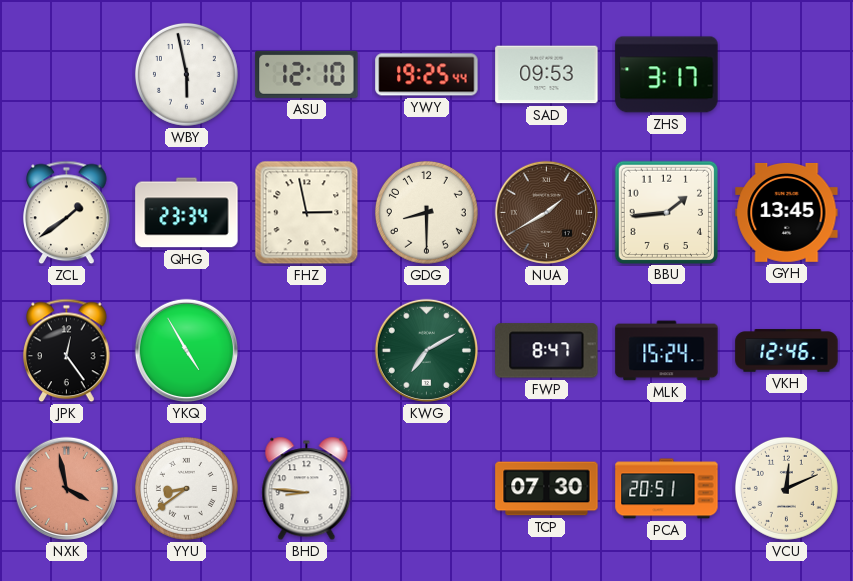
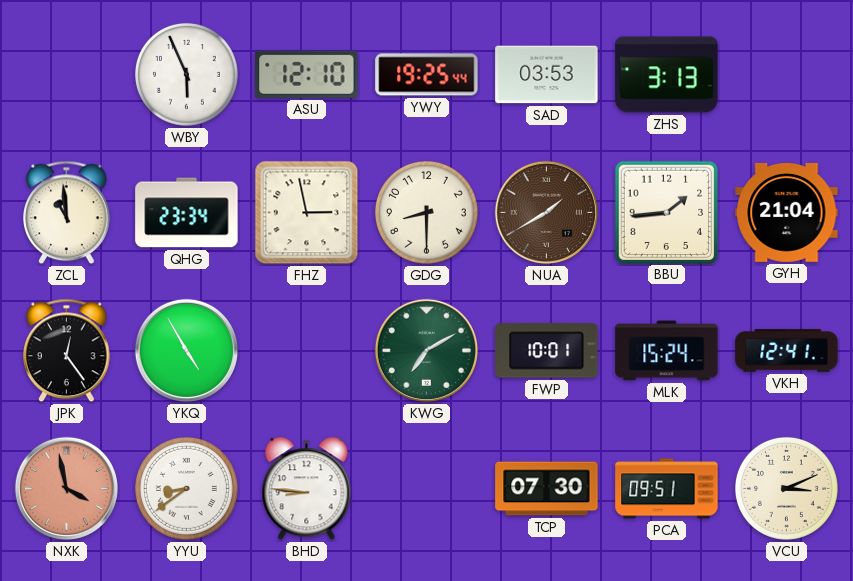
WBY: 5:58 -> 5:56
SAD: 09:53 -> 03:53
ZHS: 3:17 -> 3:13
ZCL: 1:39 -> 10:59
GYH: 13:45 -> 21:04
FWP: 8:47 -> 10:01
VKH: 12:46 -> 12:41
PCA: 20:51 -> 09:51
VCU: 12:11 -> 3:11
